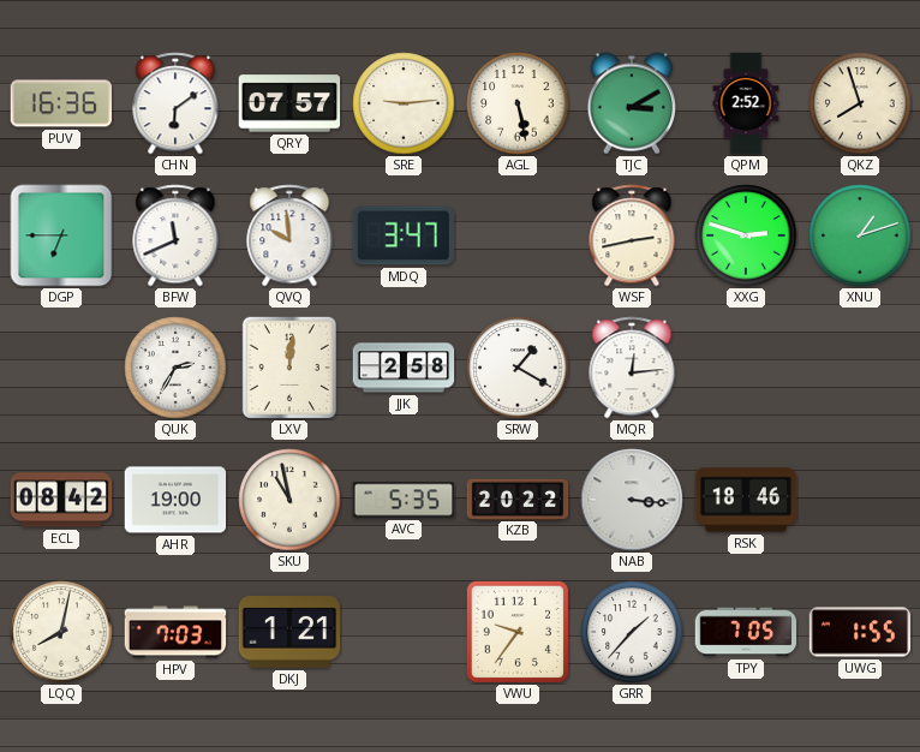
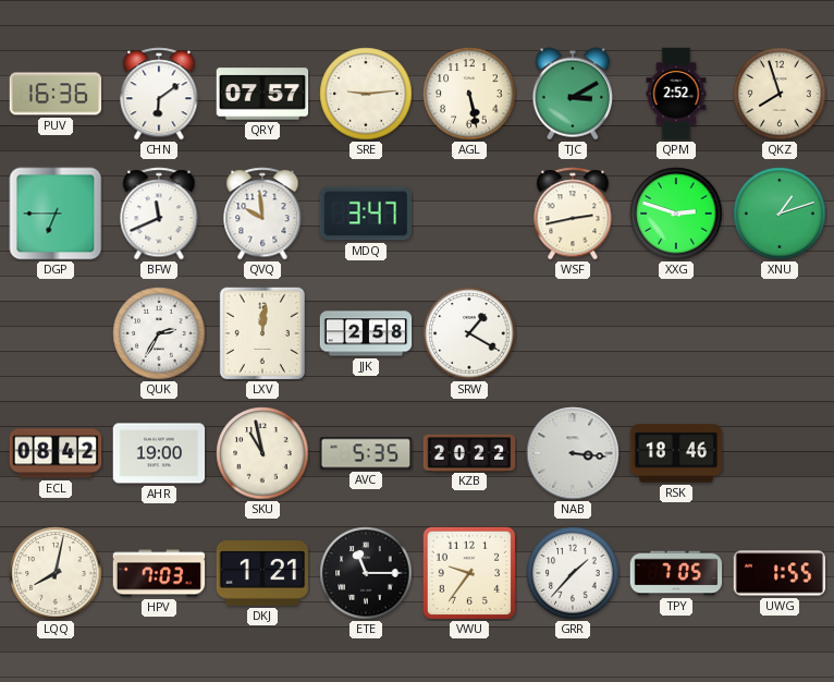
MQR: 12:14 -> none
ETE: none -> 11:15
